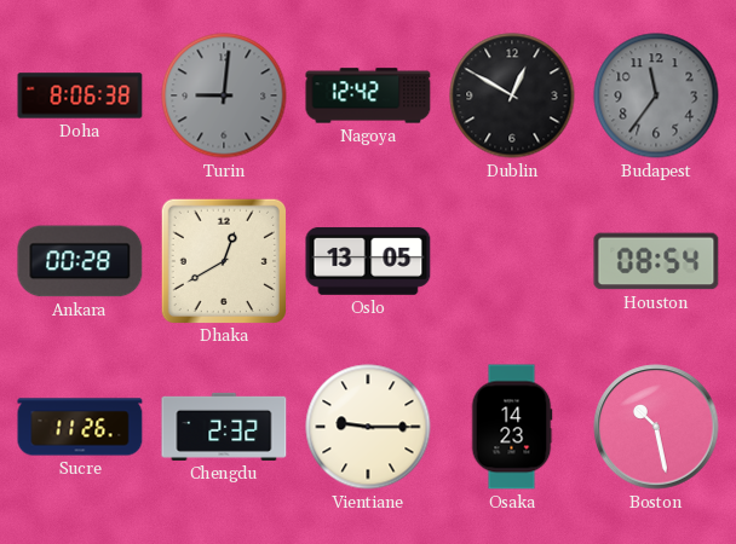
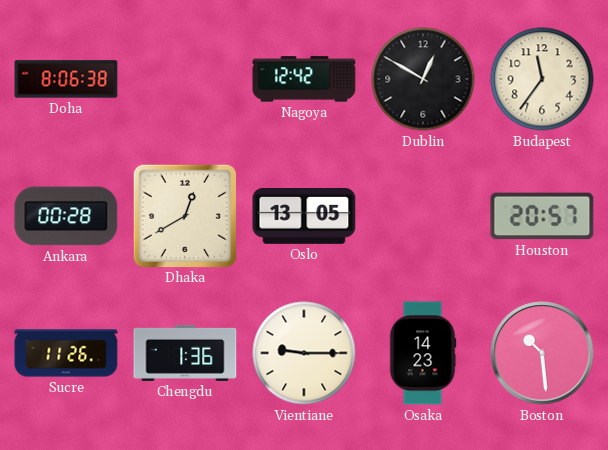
Turin: 9:01 -> none
Budapest dial: grey -> cream
Houston: 08:54 -> 20:57
Chengdu: 2:32 -> 1:36
Boston: 10:28 -> 10:29
